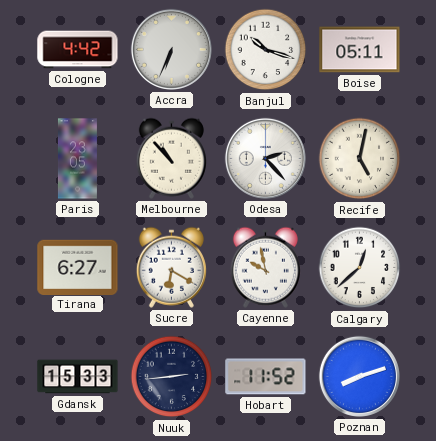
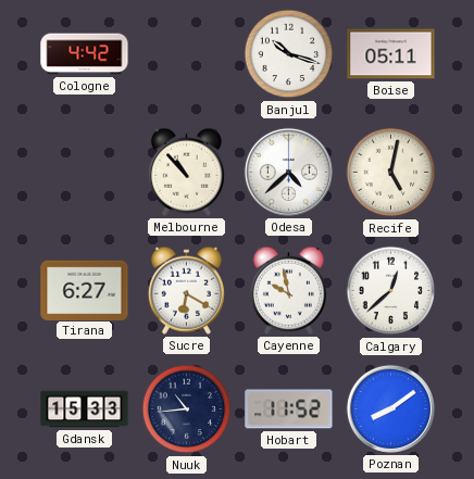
Accra: 6:34 -> none
Paris: 23:05 -> none
Odesa: 2:23 -> 4:38
Nuuk: 2:44 -> 10:44
Poznan: 8:12 -> 8:09
